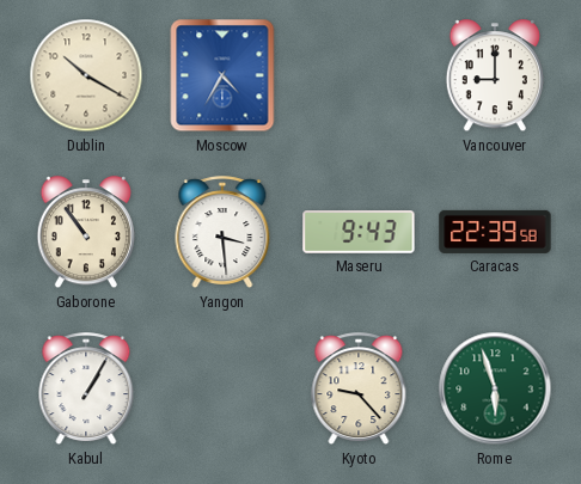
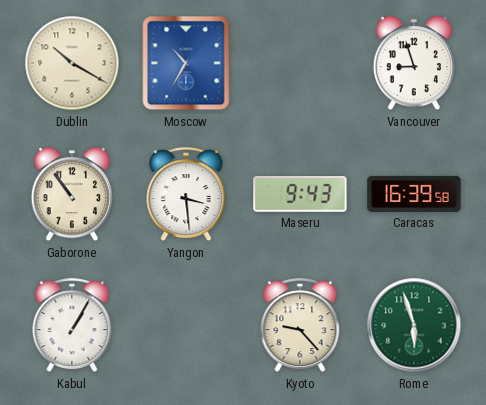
Moscow: 4:35 -> 10:35
Vancouver: 9:00 -> 8:57
Caracas: 22:39 -> 16:39
